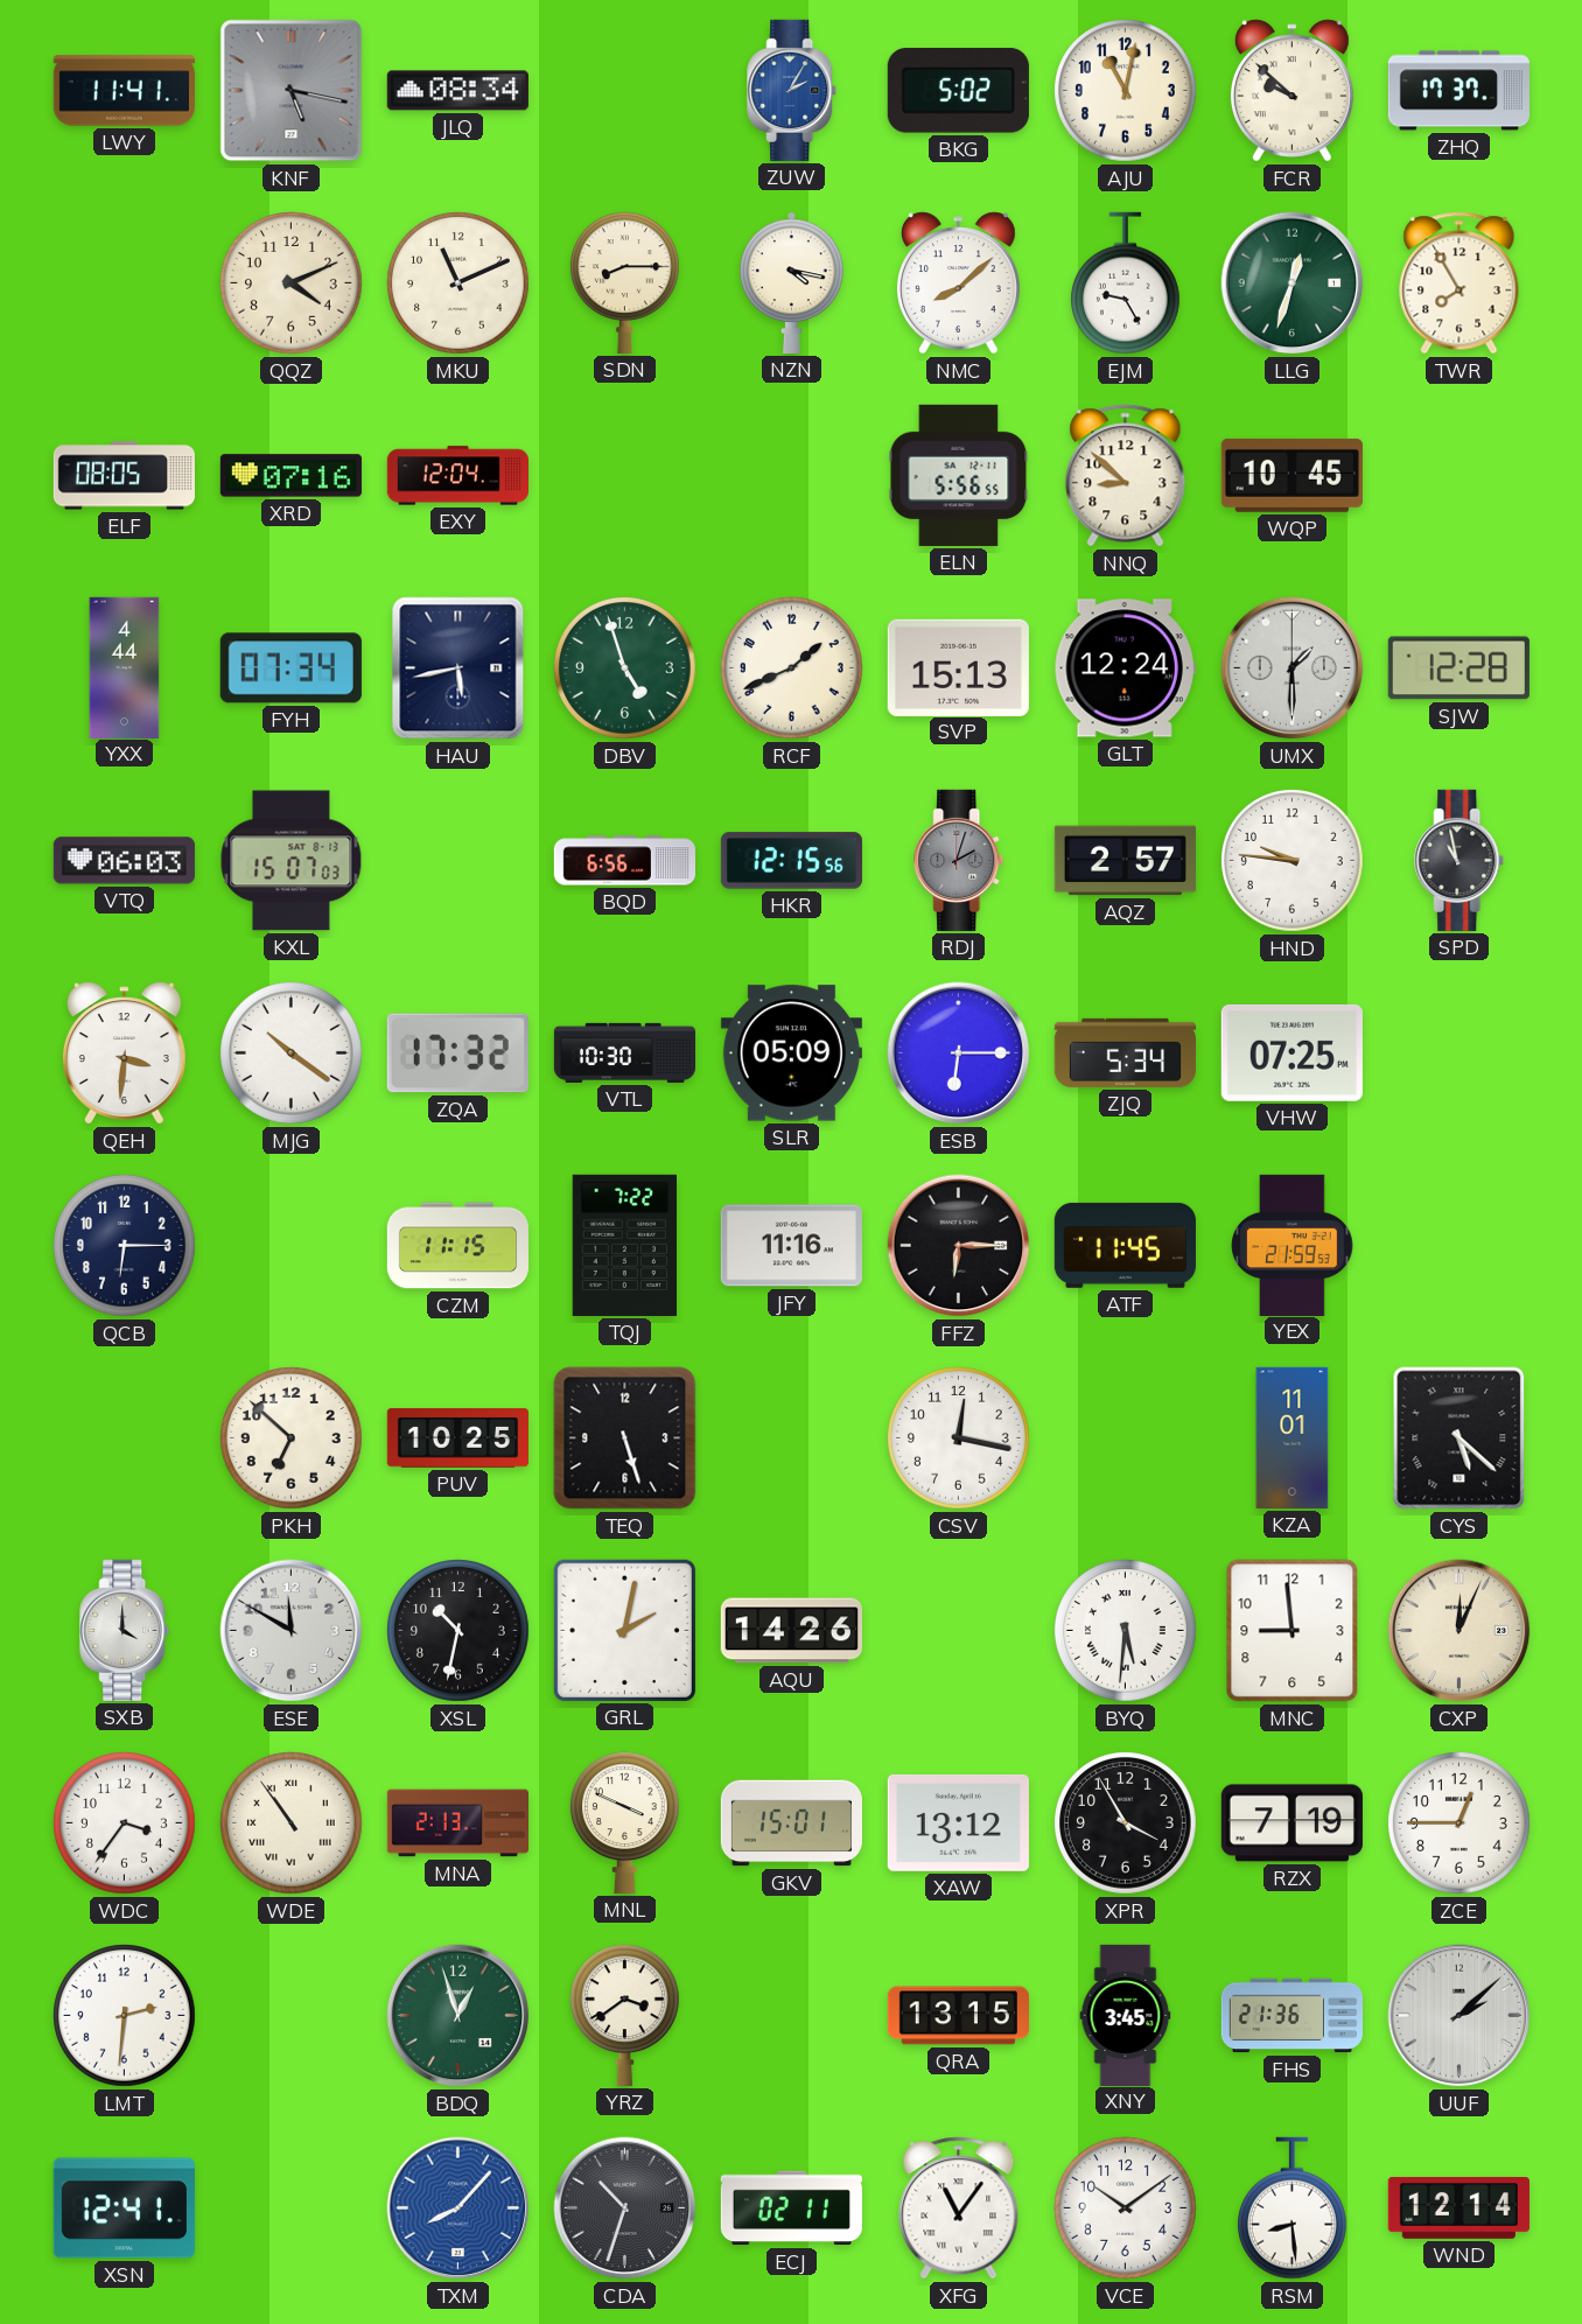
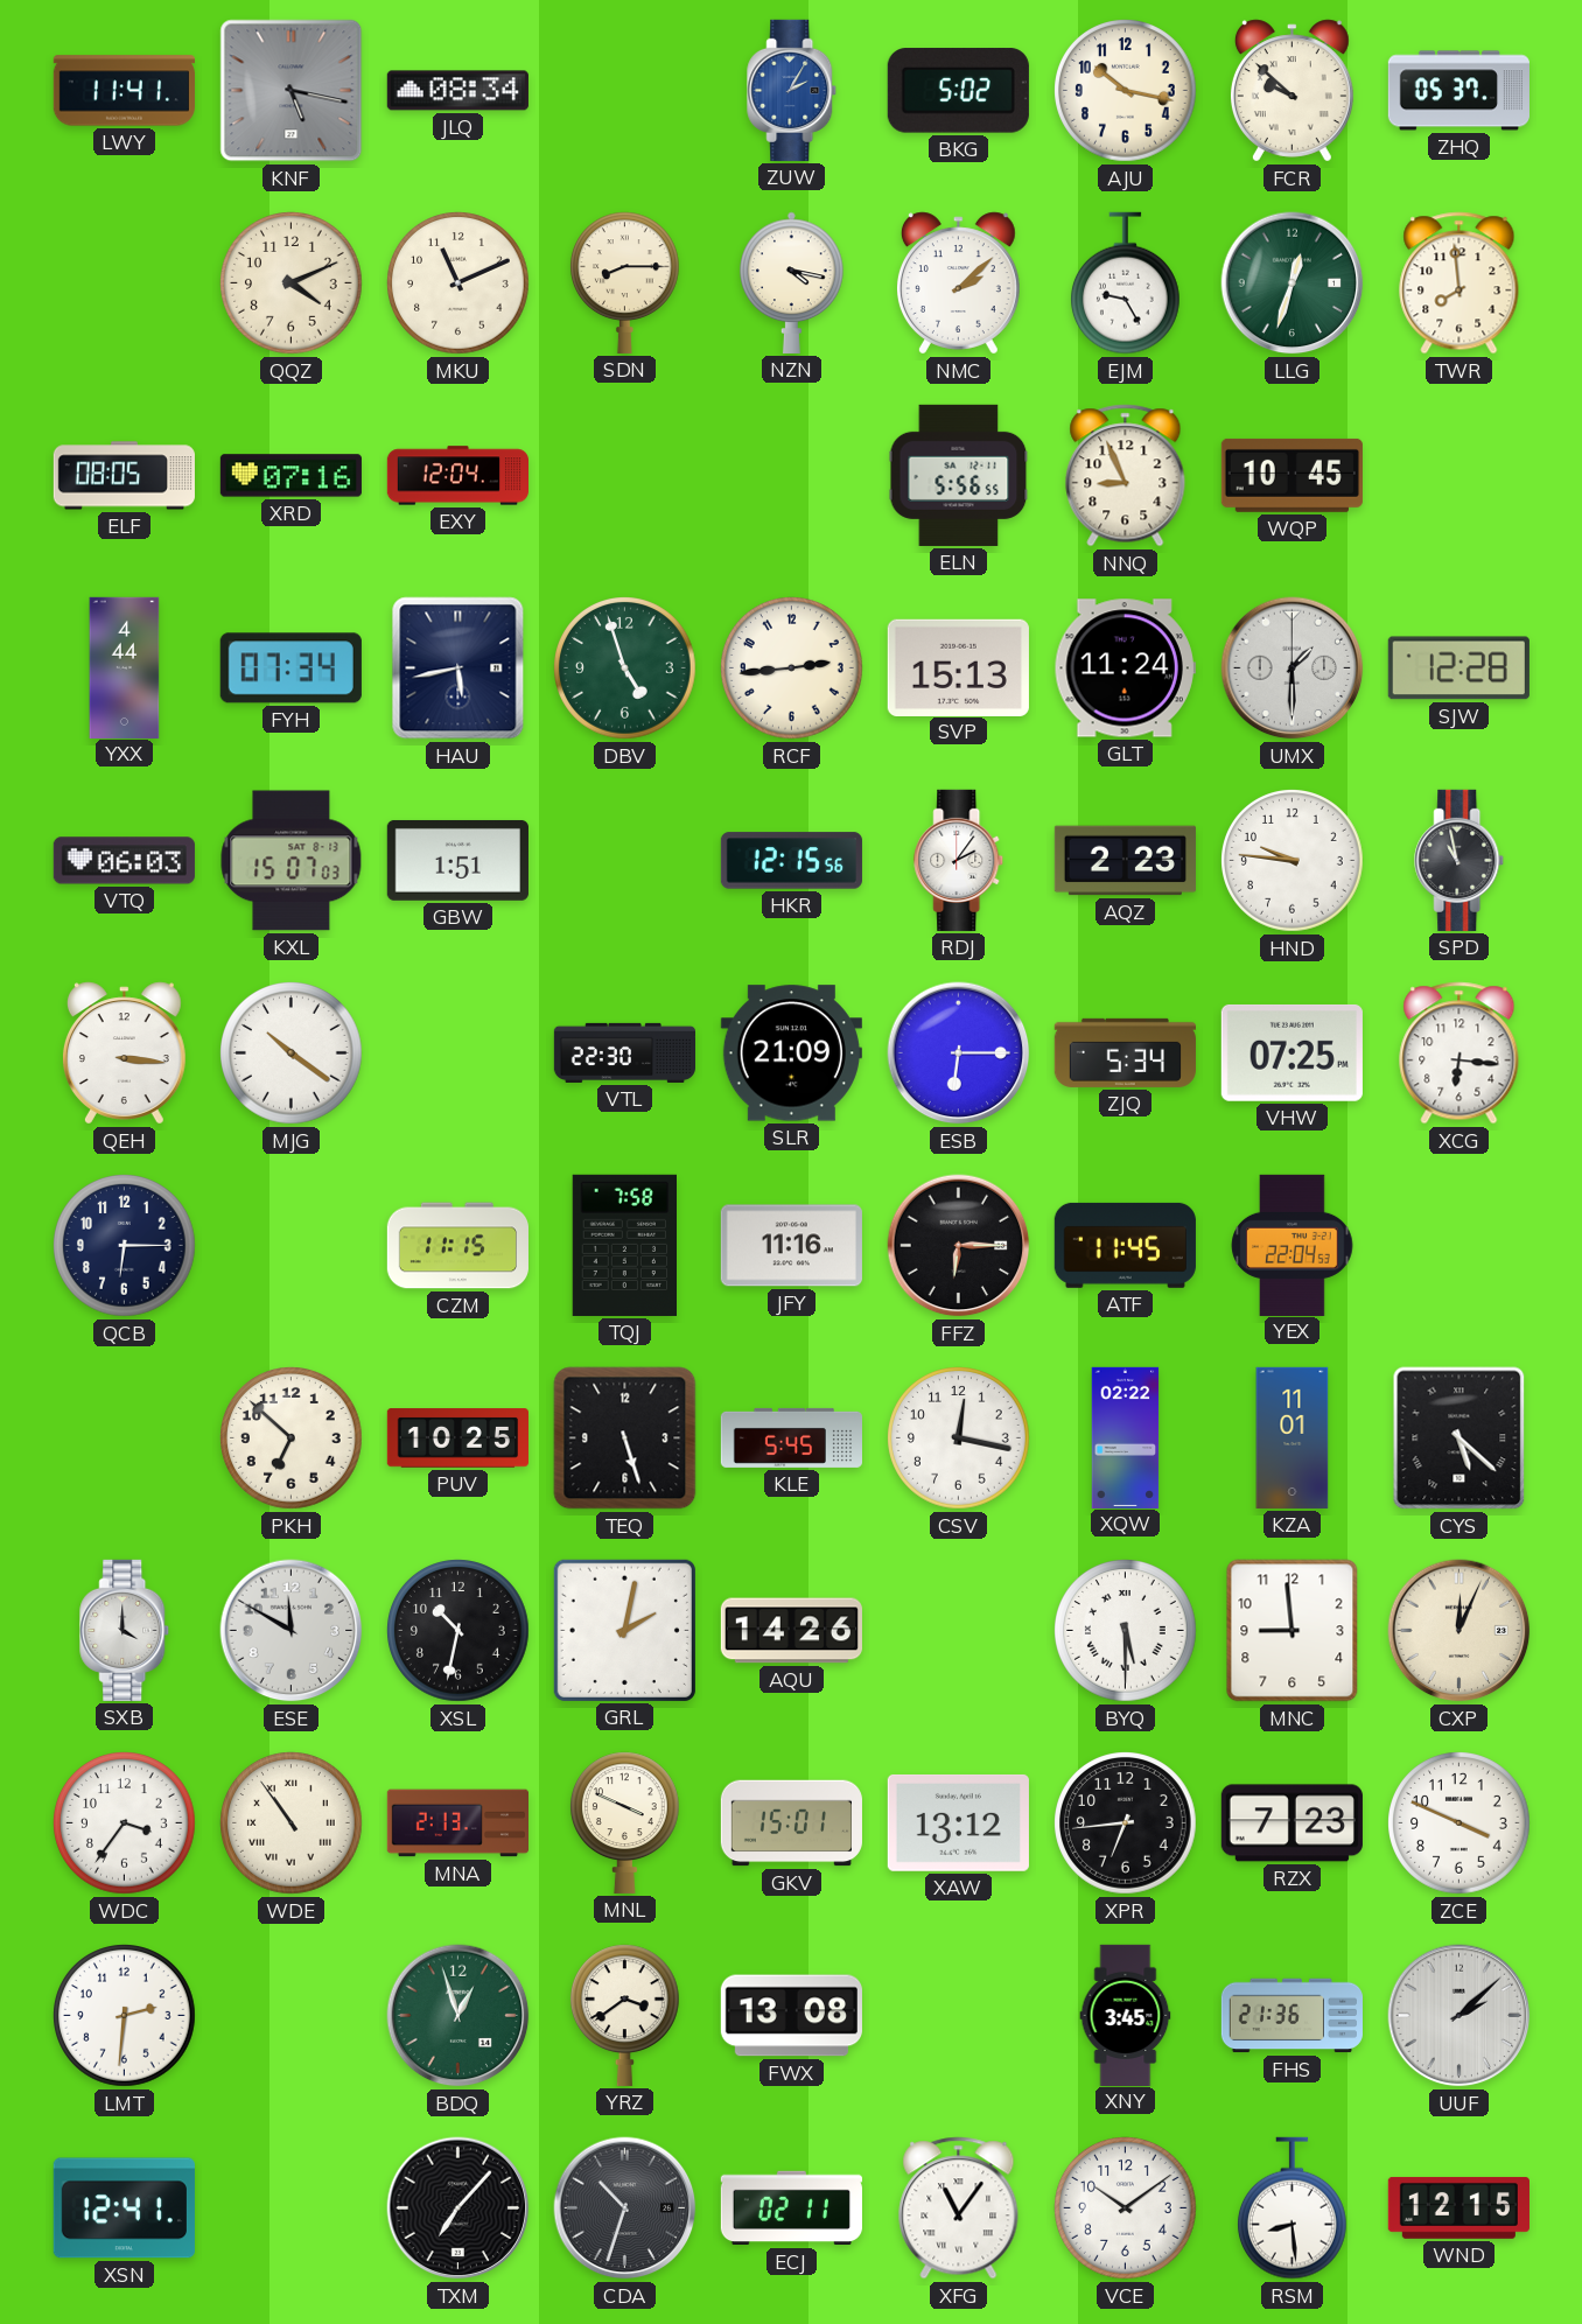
AJU: 11:02 -> 10:17
ZHQ: 17:37 -> 05:37
NMC: 8:08 -> 2:08
TWR: 7:55 -> 7:59
NNQ: 8:52 -> 8:56
RCF: 1:41 -> 2:44
GLT: 12:24 -> 11:24
GBW: none -> 1:51
BQD: 6:56 -> none
RDJ: 2:03 -> 2:06
RDJ dial: grey -> white
AQZ: 2:57 -> 2:23
QEH: 3:31 -> 3:16
ZQA: 17:32 -> none
VTL: 10:30 -> 22:30
SLR: 05:09 -> 21:09
XCG: none -> 6:16
TQJ: 7:22 -> 7:58
YEX: 21:59 -> 22:04
KLE: none -> 5:45
XQW: none -> 02:22
BYQ: 5:31 -> 5:30
XPR: 3:55 -> 6:44
RZX: 7:19 -> 7:23
ZCE: 12:45 -> 3:49
FWX: none -> 13:08
QRA: 13:15 -> none
TXM: 8:07 -> 7:07
TXM dial: blue -> black
WND: 12:14 -> 12:15
